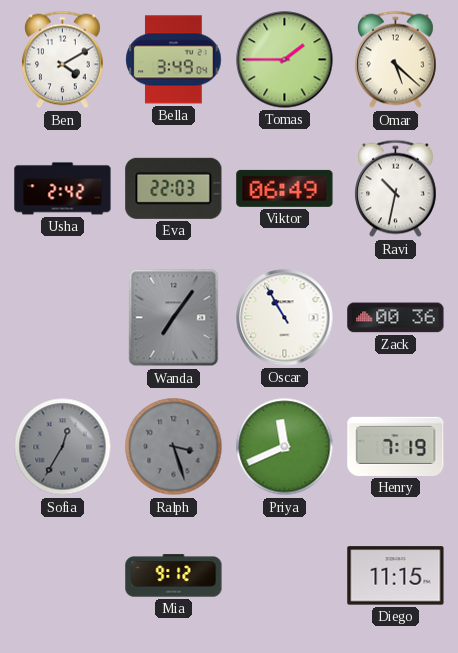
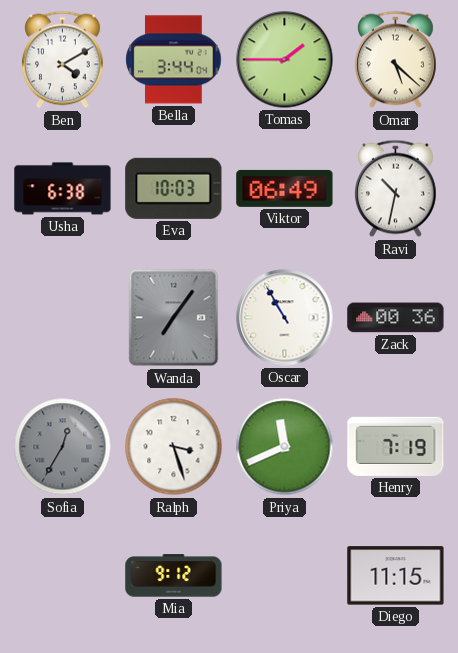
Bella: 3:49 -> 3:44
Usha: 2:42 -> 6:38
Eva: 22:03 -> 10:03
Ralph dial: grey -> white
